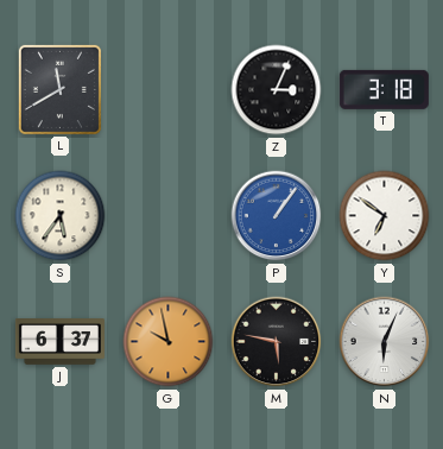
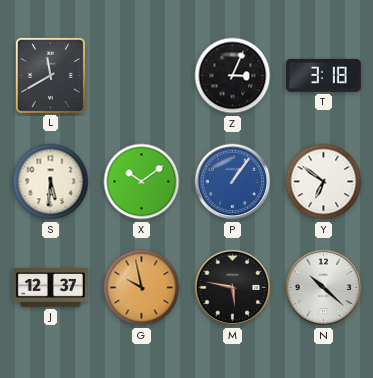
S: 5:36 -> 5:31
X: none -> 10:09
J: 6:37 -> 12:37
N: 6:04 -> 10:22
